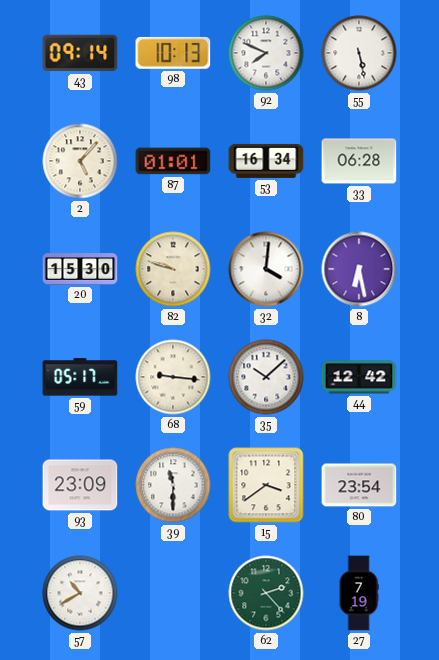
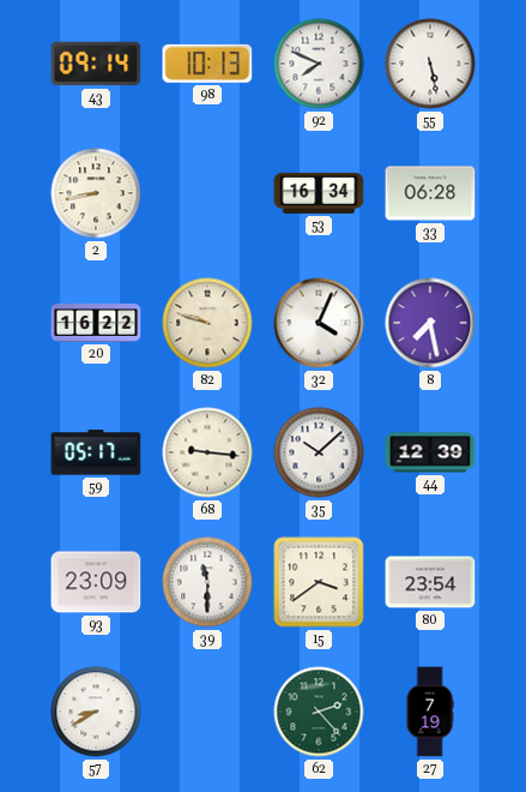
2: 5:07 -> 8:43
87: 01:01 -> none
20: 15:30 -> 16:22
32: 4:01 -> 4:04
8: 6:28 -> 7:28
44: 12:42 -> 12:39
57: 10:40 -> 8:40
